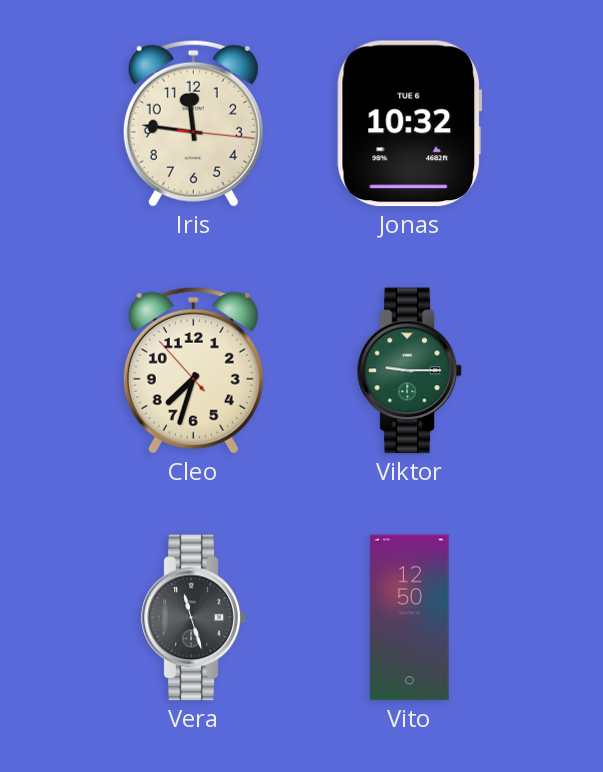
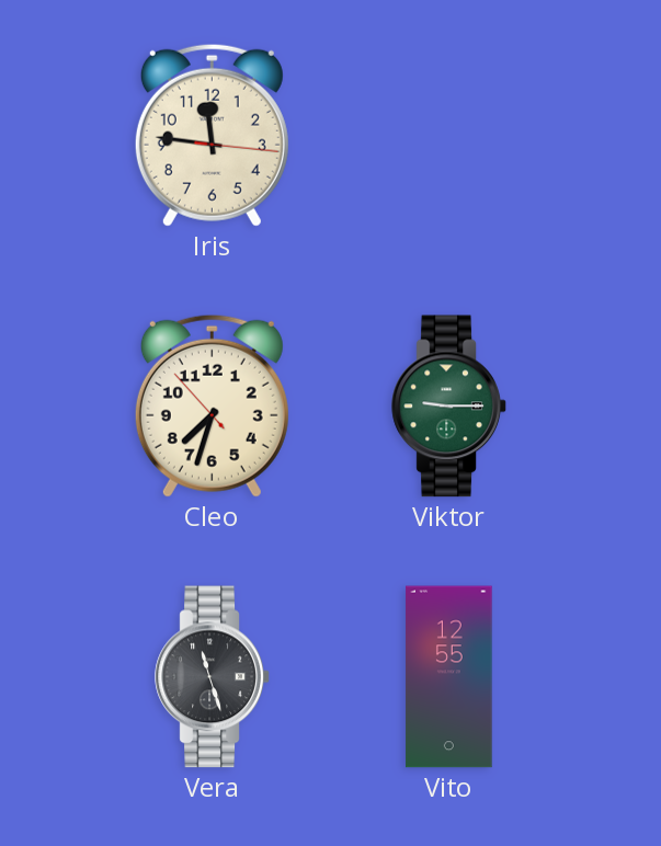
Jonas: 10:32 -> none
Vito: 12:50 -> 12:55
